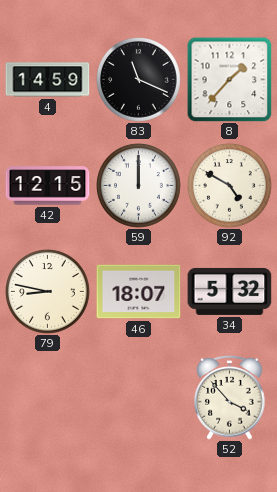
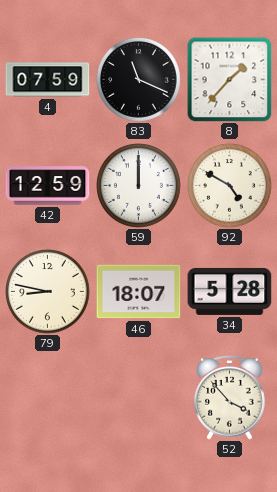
4: 14:59 -> 07:59
42: 12:15 -> 12:59
34: 5:32 -> 5:28
